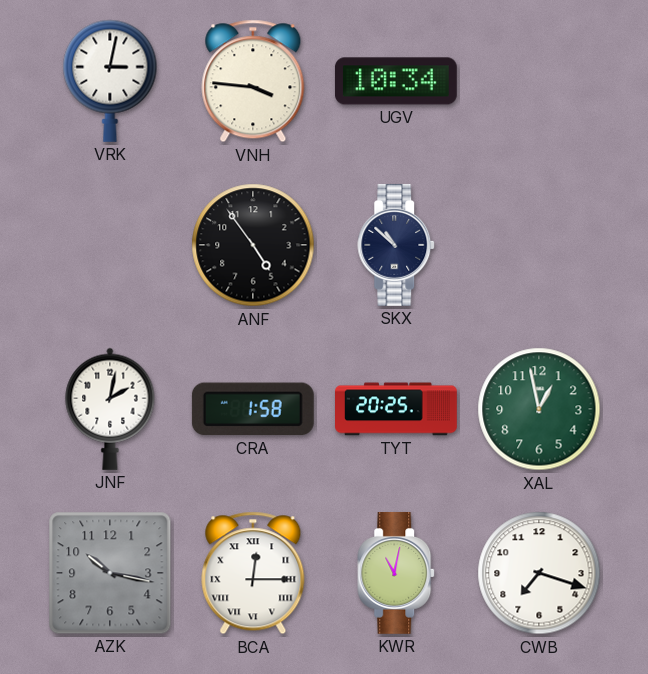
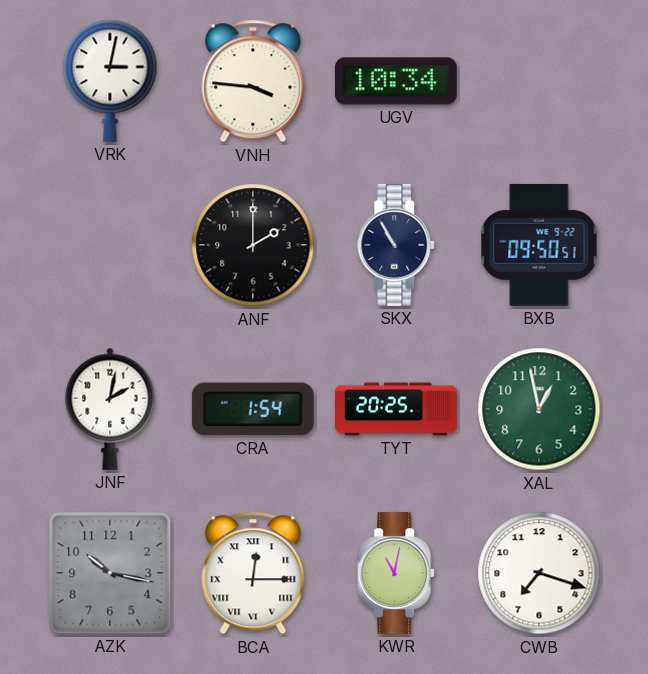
ANF: 4:54 -> 2:00
SKX: 10:52 -> 10:55
BXB: none -> 09:50
CRA: 1:58 -> 1:54
